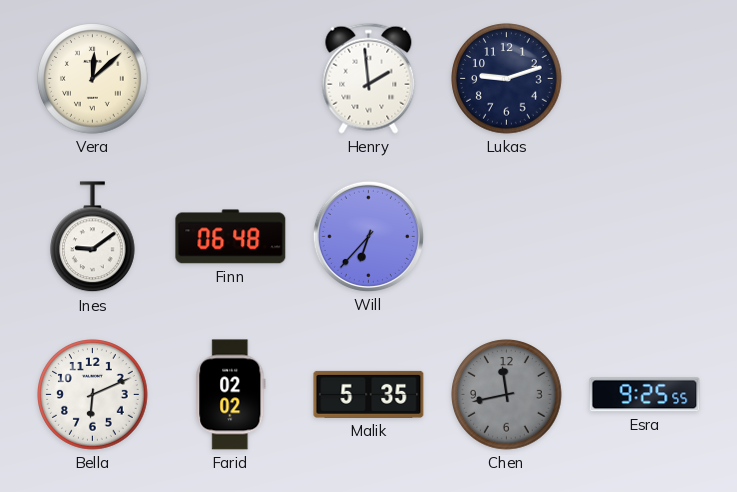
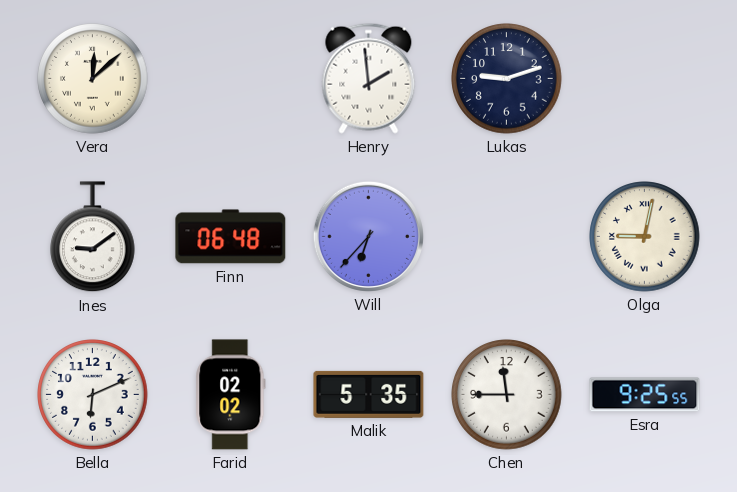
Olga: none -> 9:02
Chen: 11:43 -> 11:45
Chen dial: grey -> white
